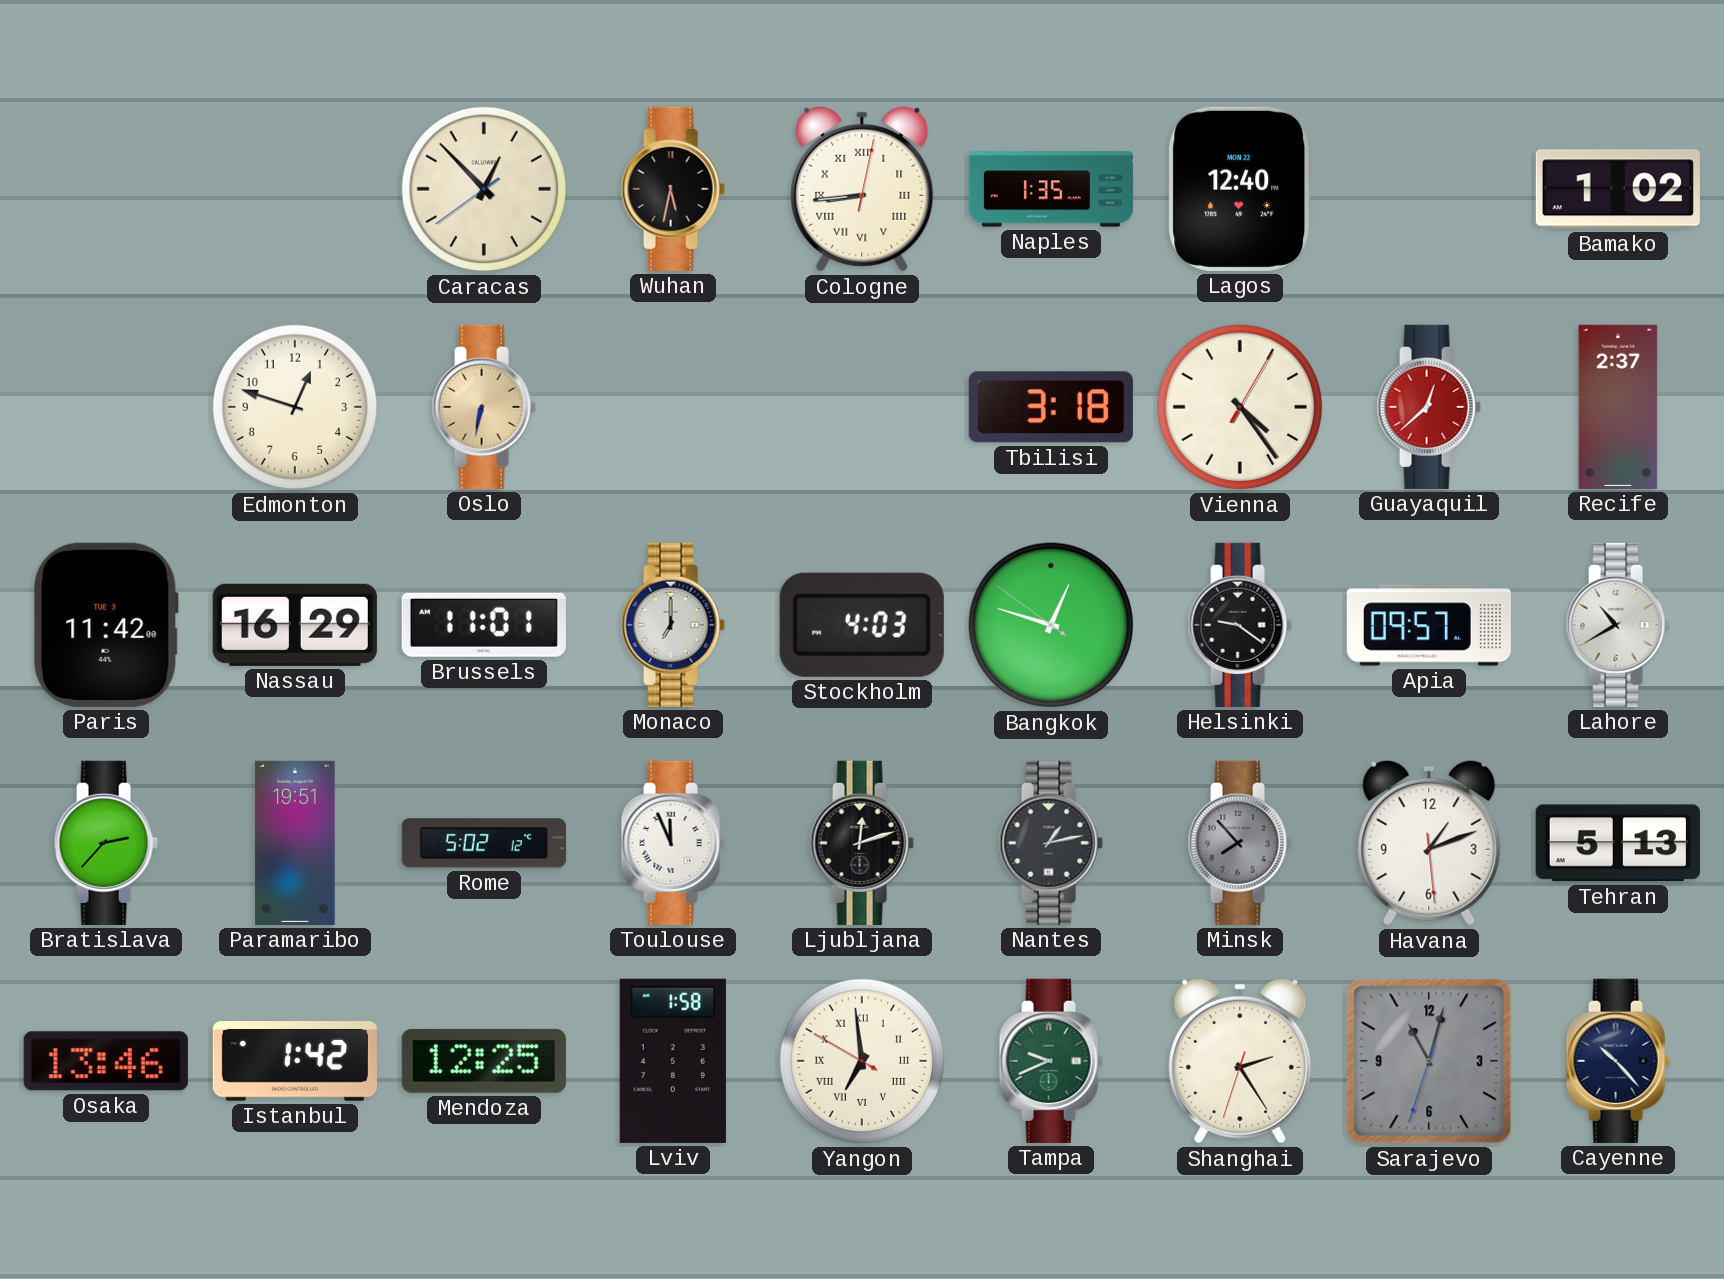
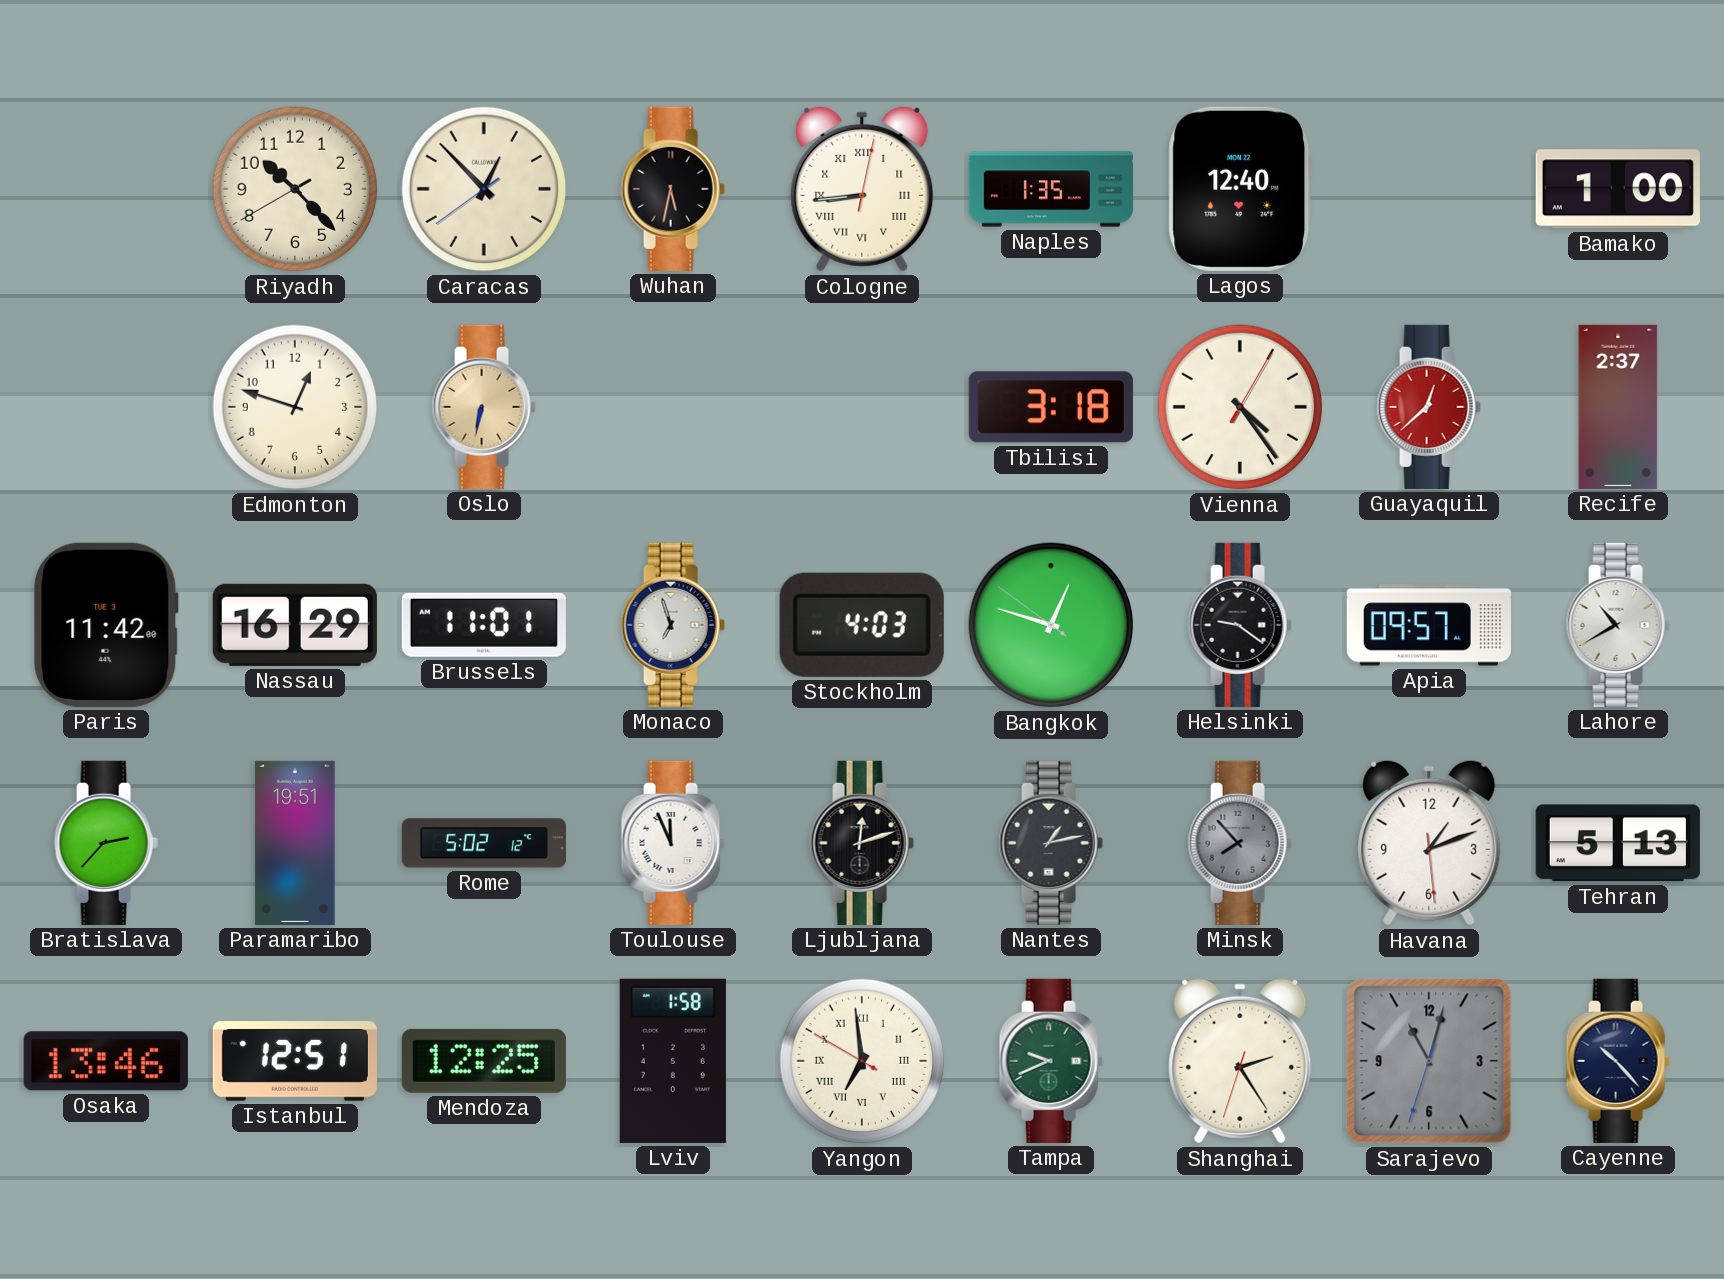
Riyadh: none -> 10:22
Bamako: 1:02 -> 1:00
Monaco: 7:00 -> 6:57
Istanbul: 1:42 -> 12:51
